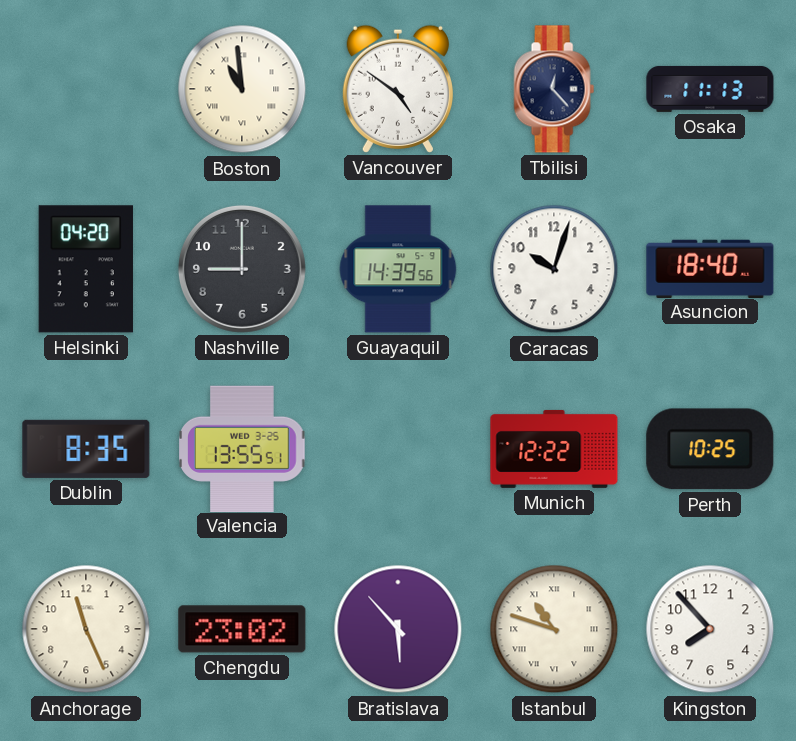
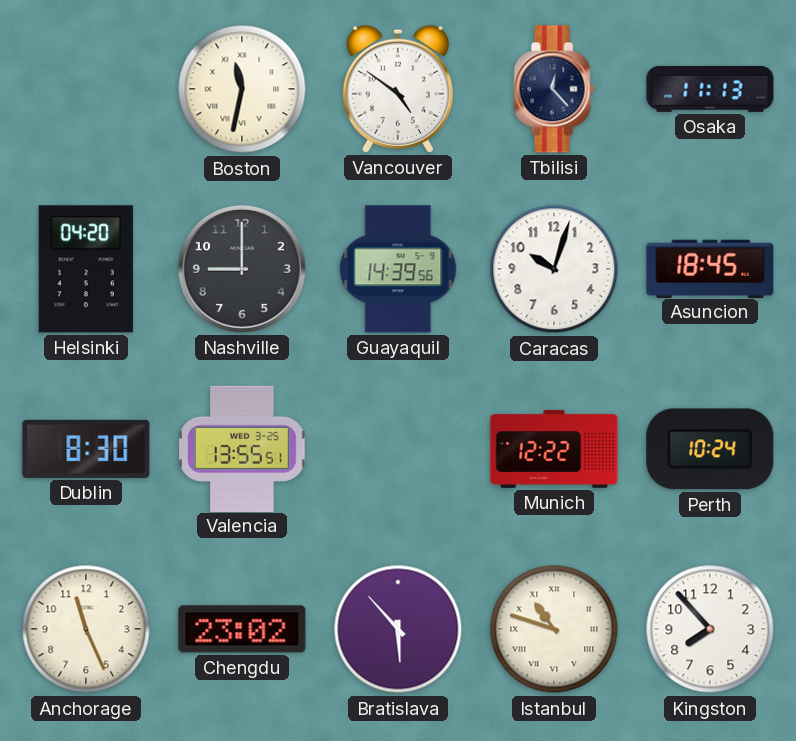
Boston: 10:59 -> 11:32
Asuncion: 18:40 -> 18:45
Dublin: 8:35 -> 8:30
Perth: 10:25 -> 10:24
